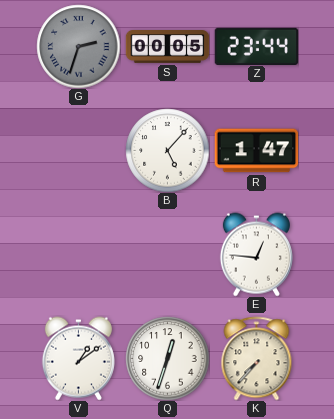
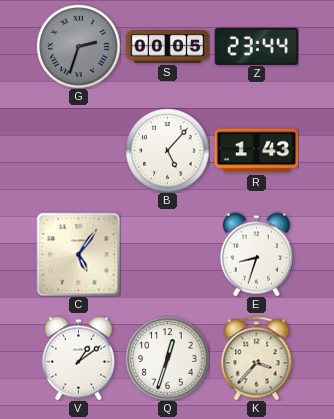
R: 1:47 -> 1:43
C: none -> 5:06
E: 12:46 -> 8:33
K: 7:37 -> 3:37
